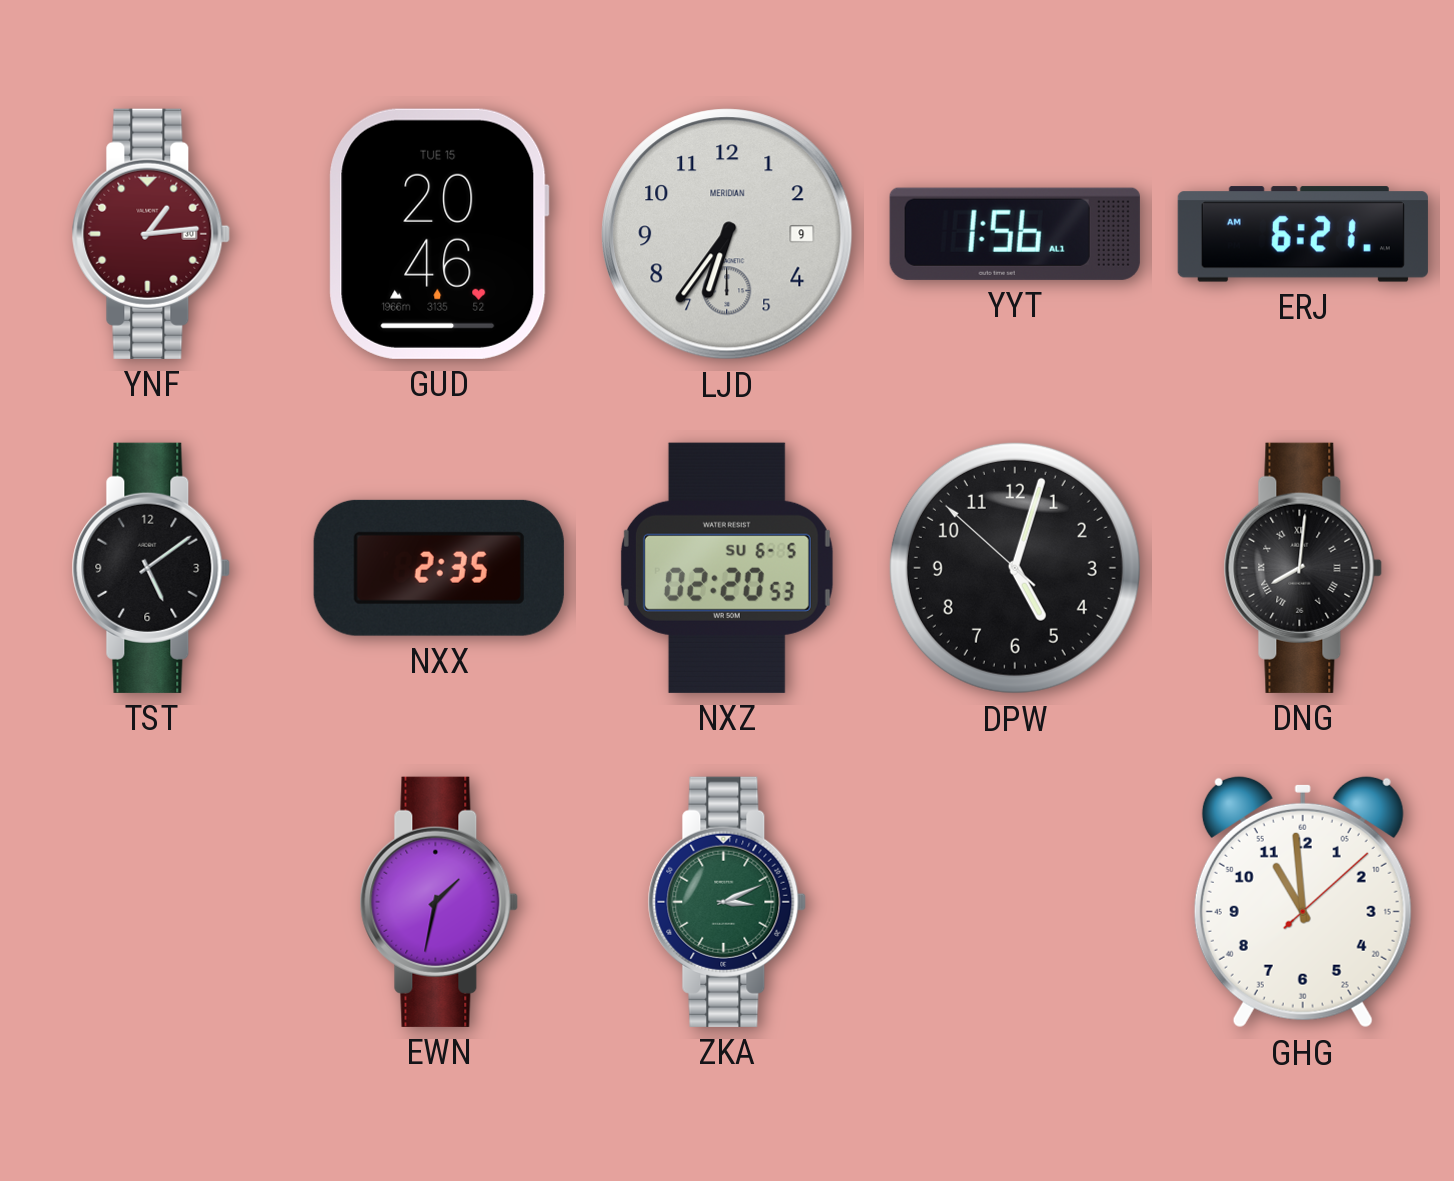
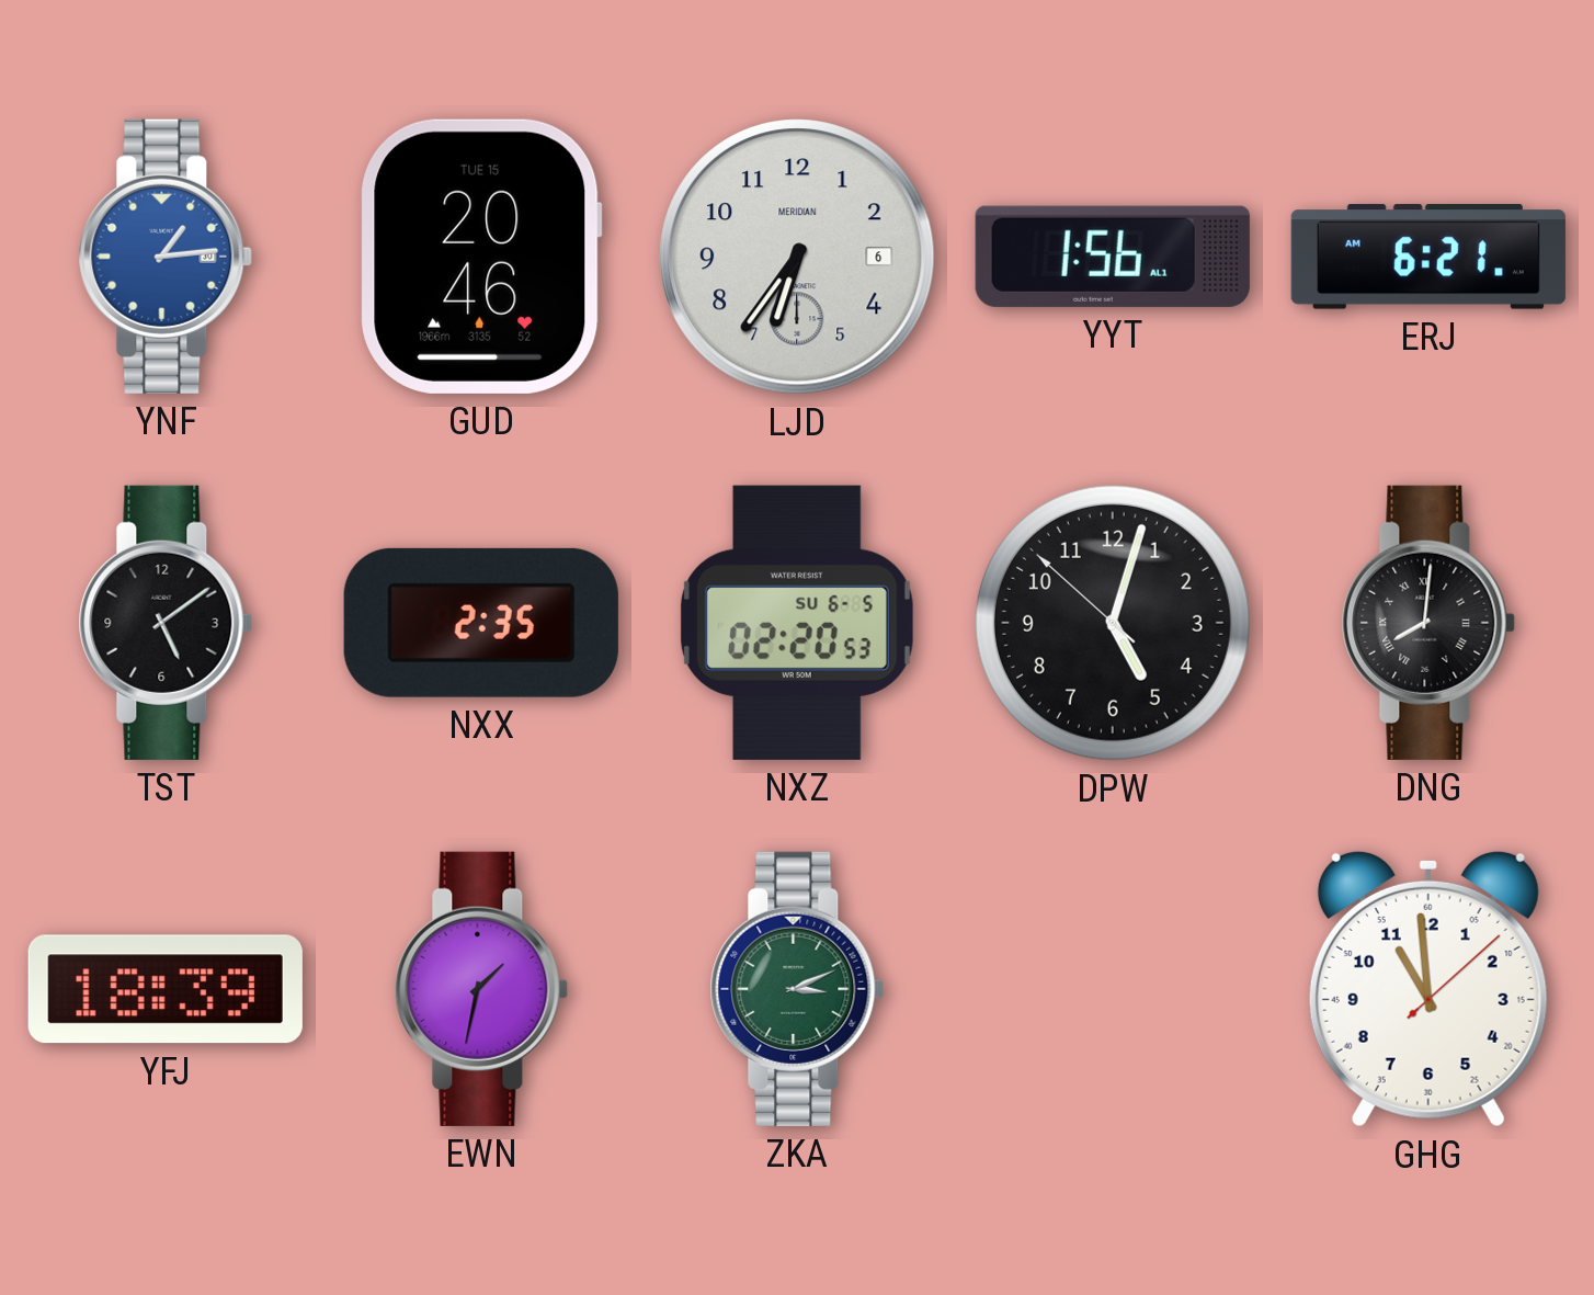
YNF dial: burgundy -> blue
LJD date: 9 -> 6
YFJ: none -> 18:39
